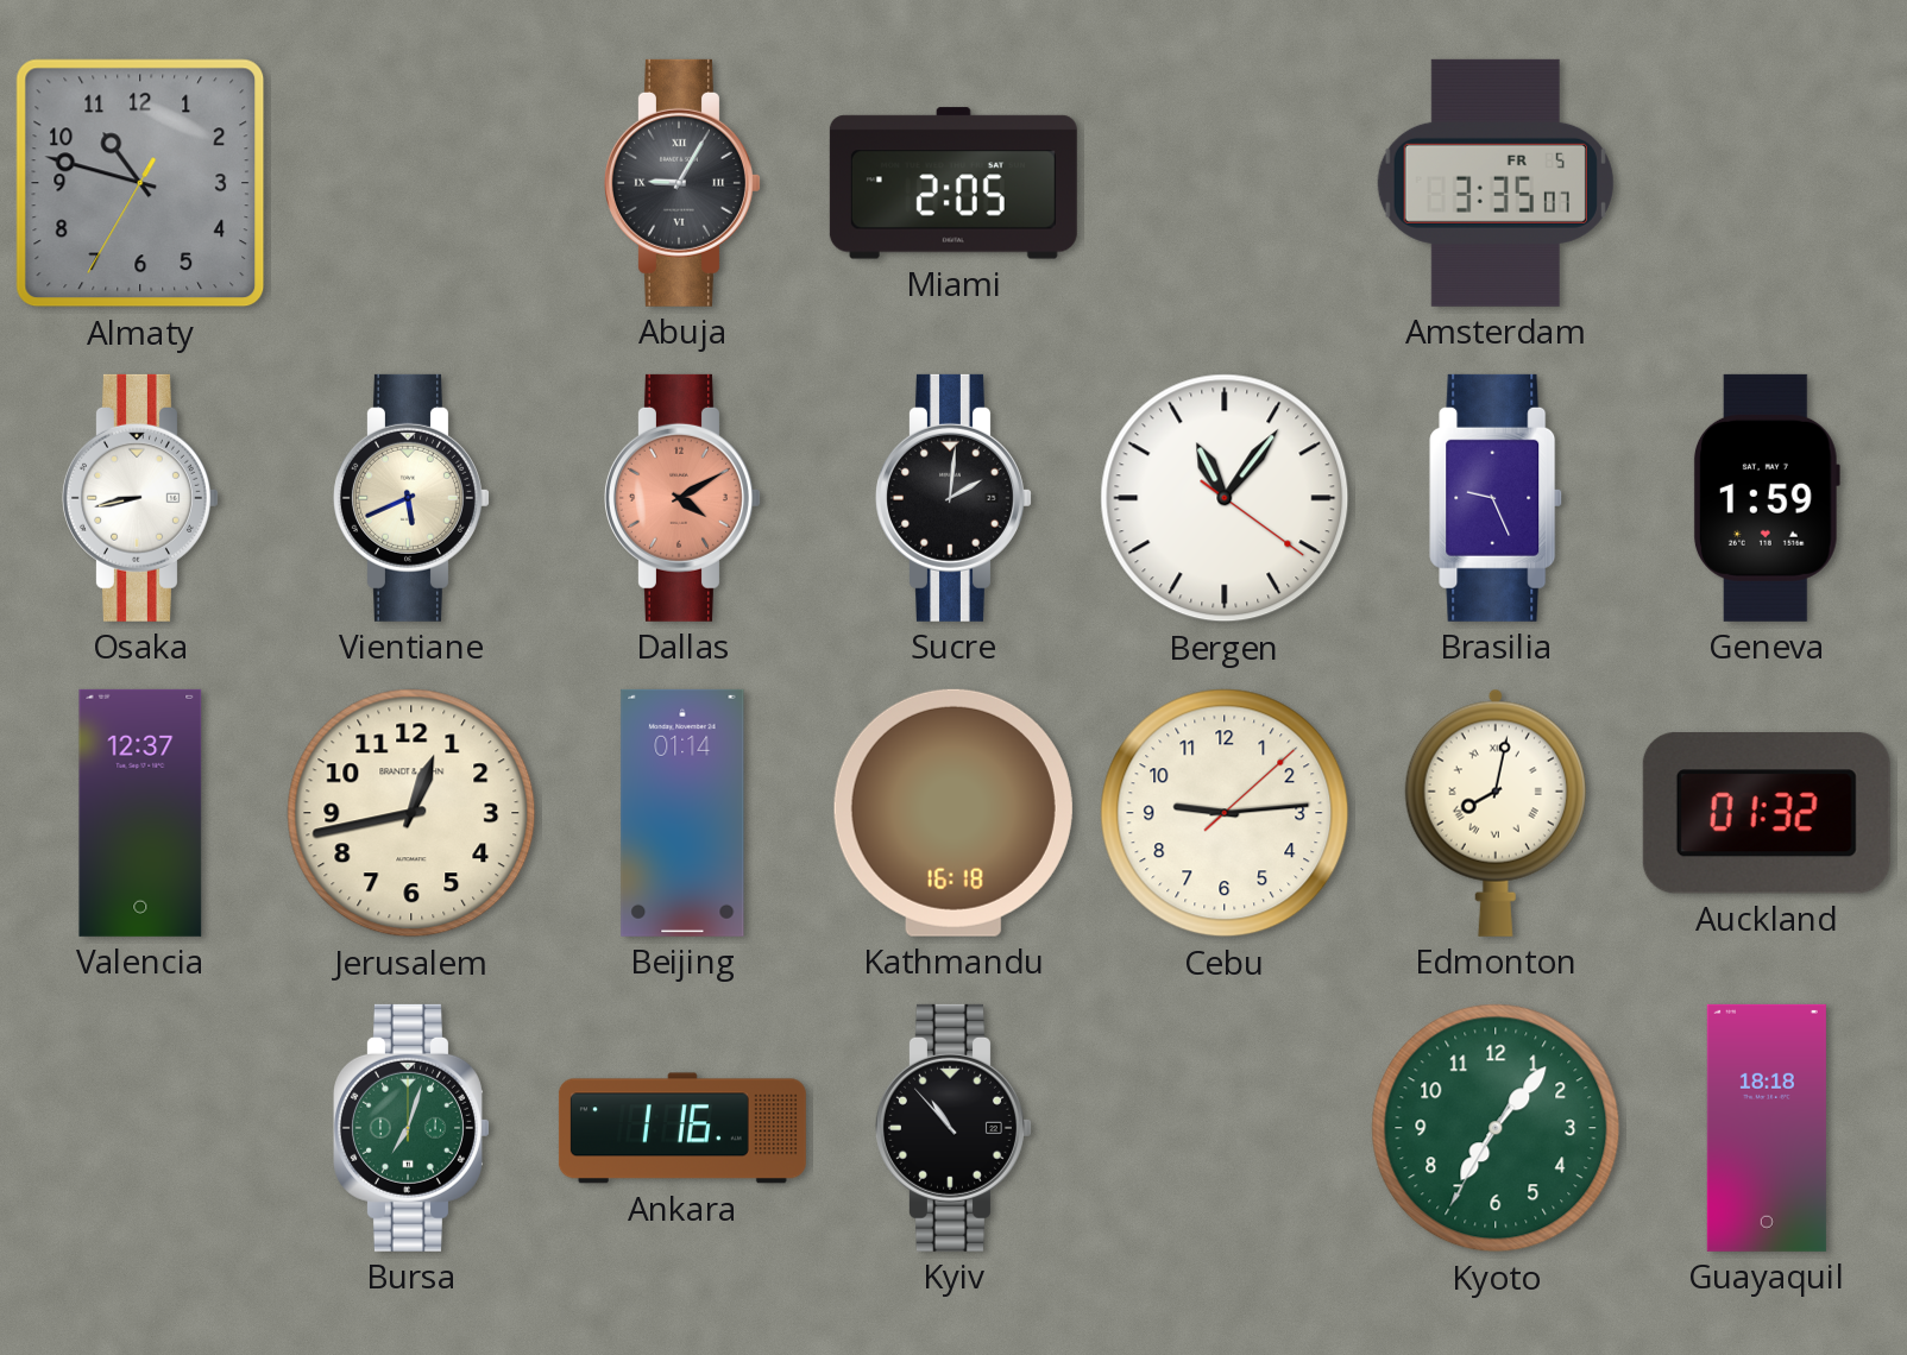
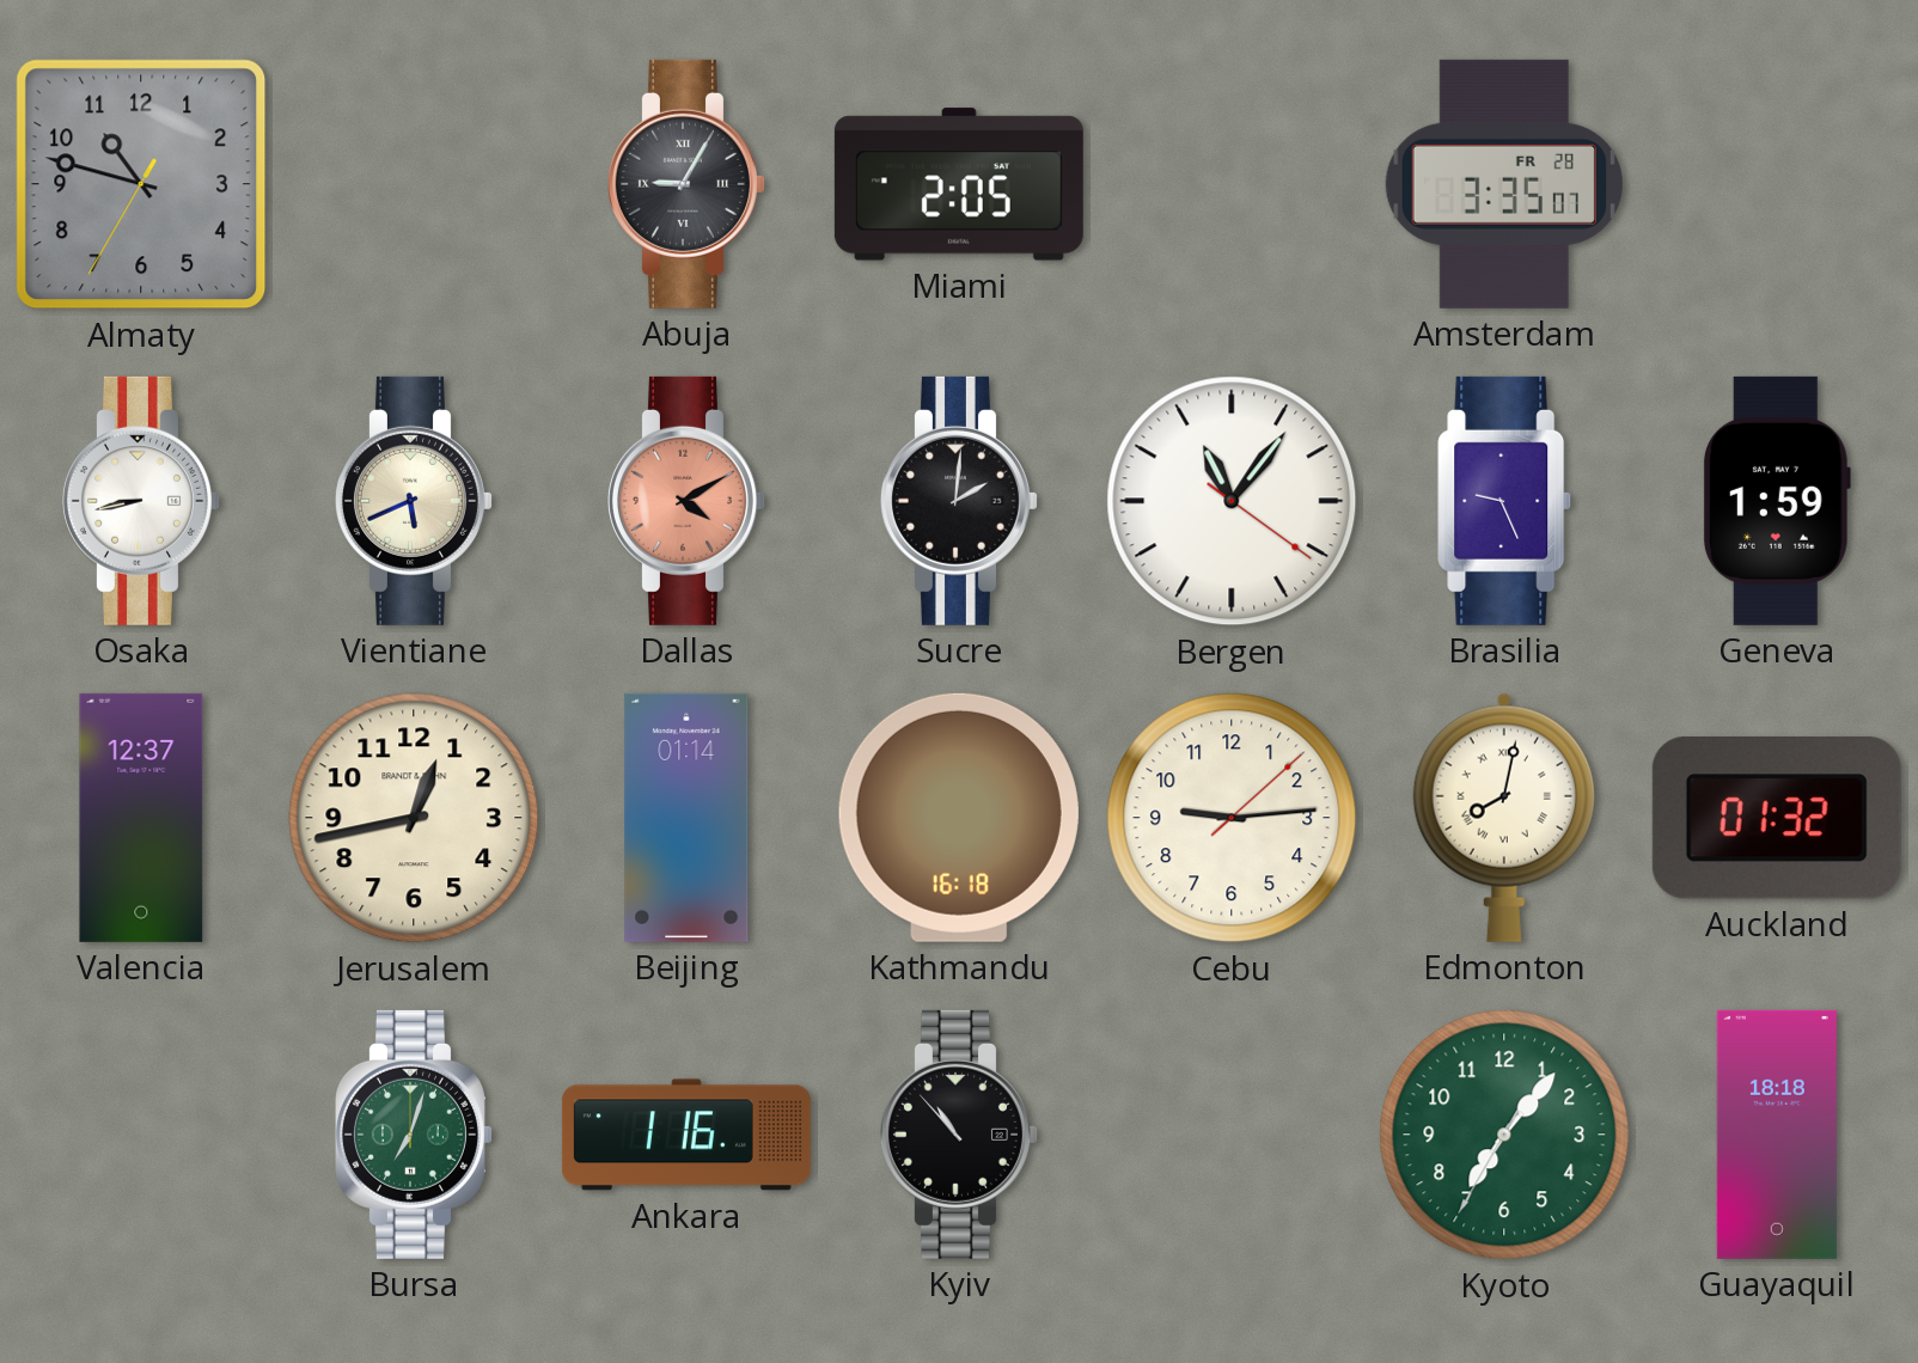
Amsterdam date: FR 5 -> FR 28
